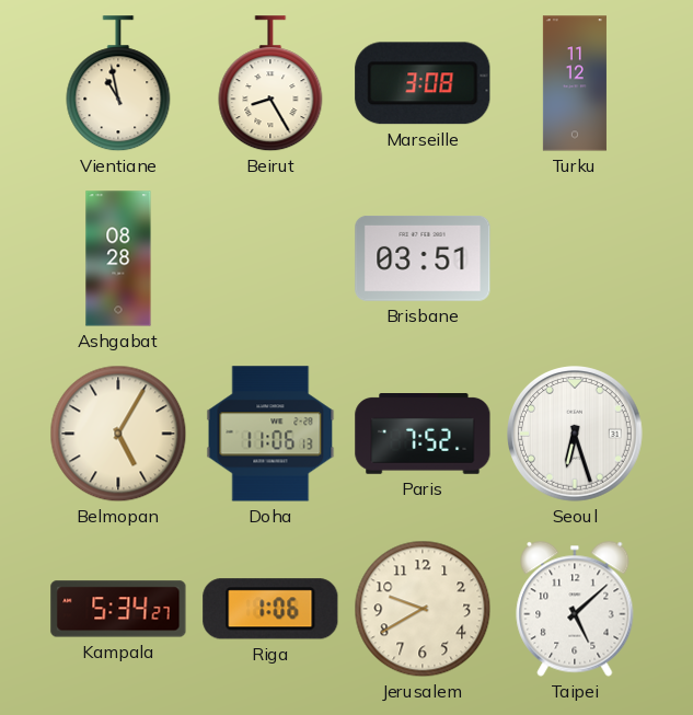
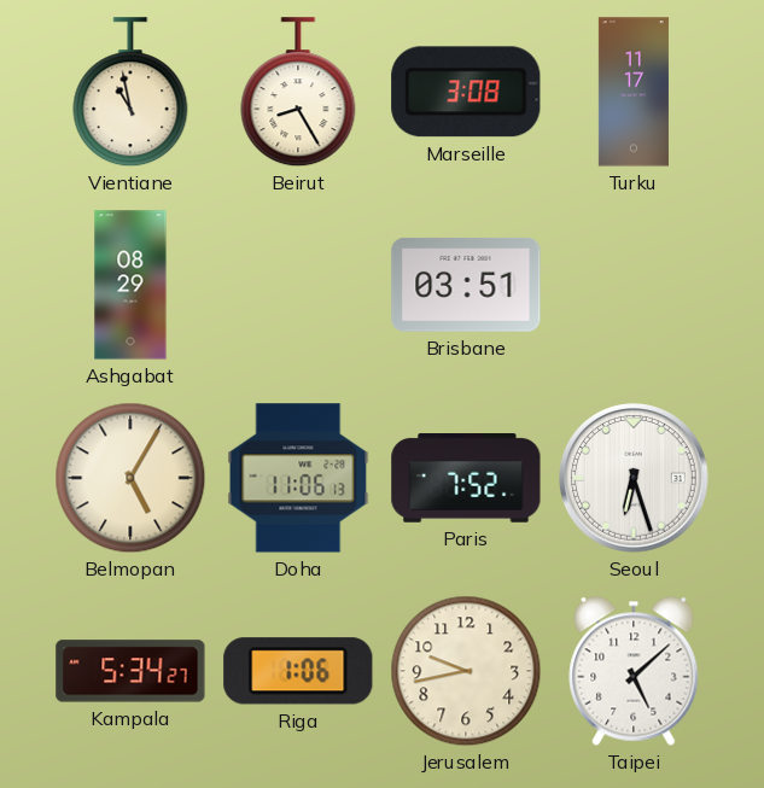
Turku: 11:12 -> 11:17
Ashgabat: 08:28 -> 08:29
Jerusalem: 9:40 -> 9:43
